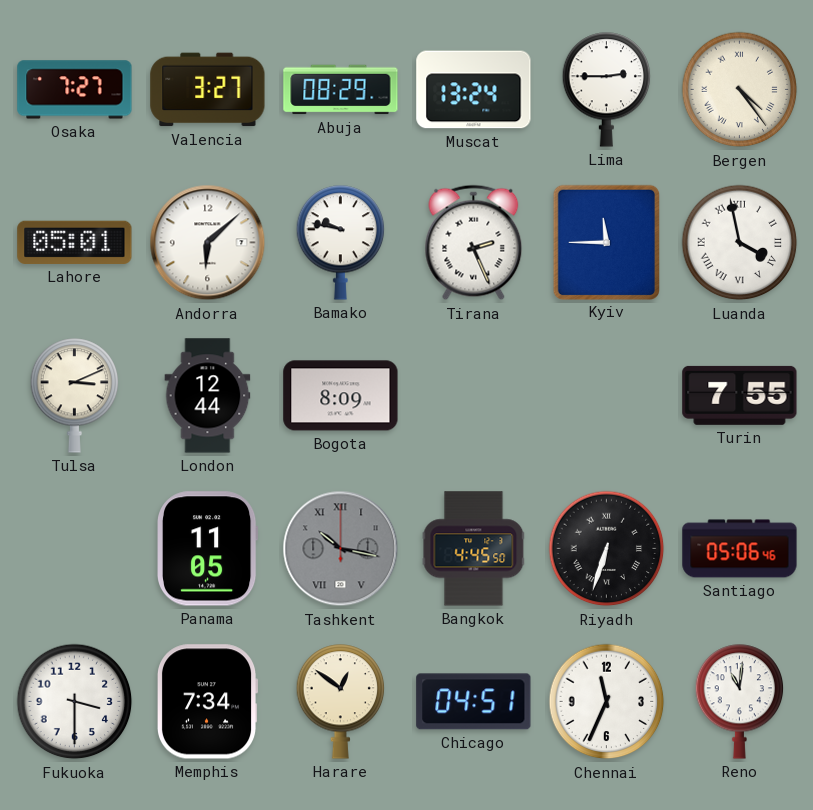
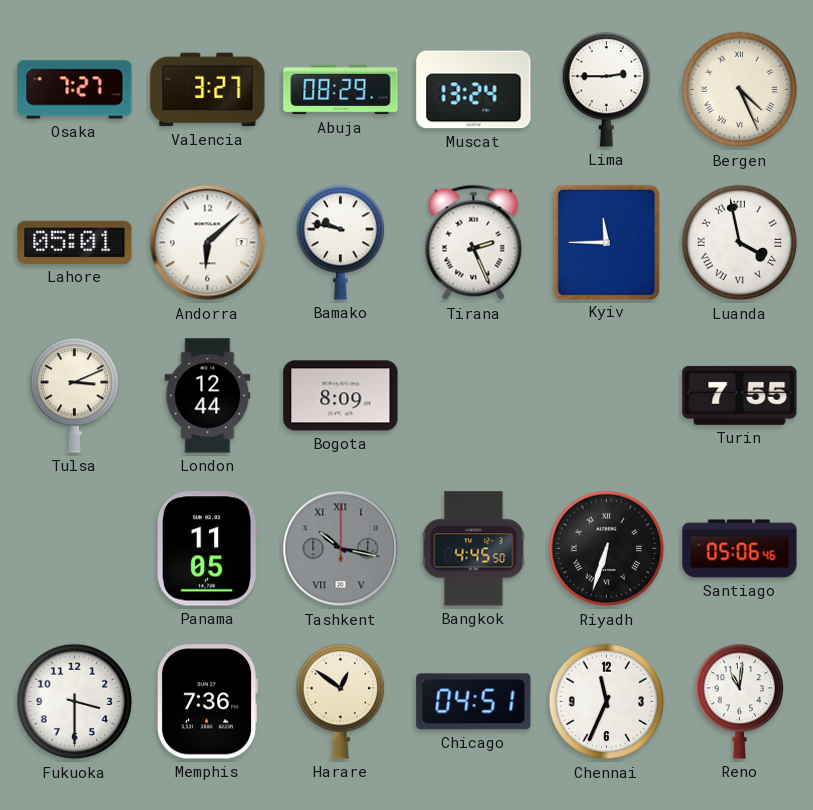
Bergen: 4:24 -> 4:26
Memphis: 7:34 -> 7:36
